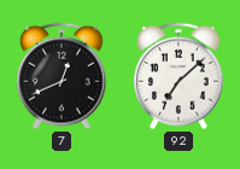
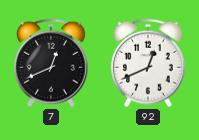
92: 7:08 -> 12:41
